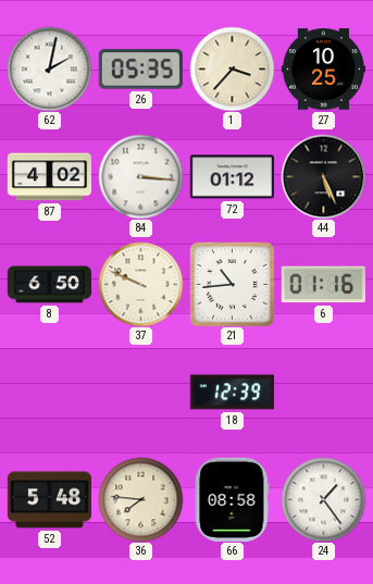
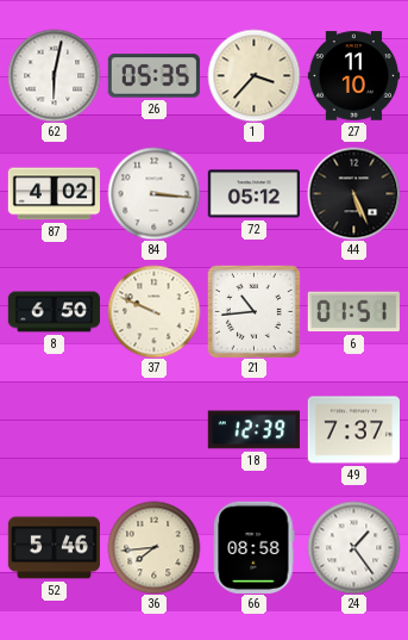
62: 2:02 -> 6:02
27: 10:25 -> 11:10
72: 01:12 -> 05:12
6: 01:16 -> 01:51
49: none -> 7:37
52: 5:48 -> 5:46
36: 7:46 -> 7:44
